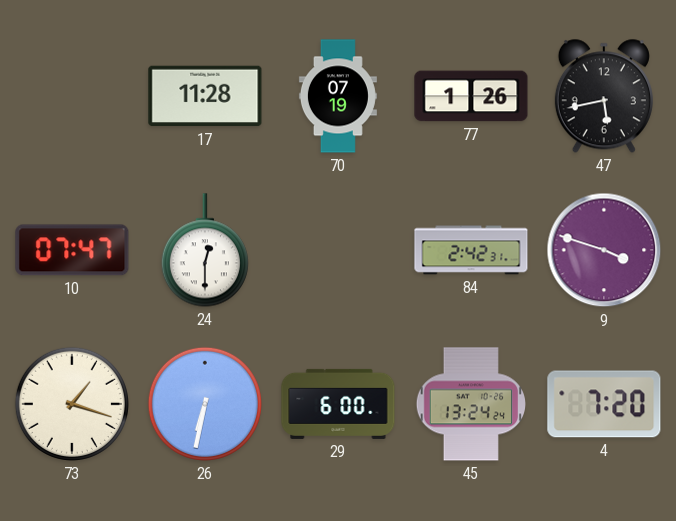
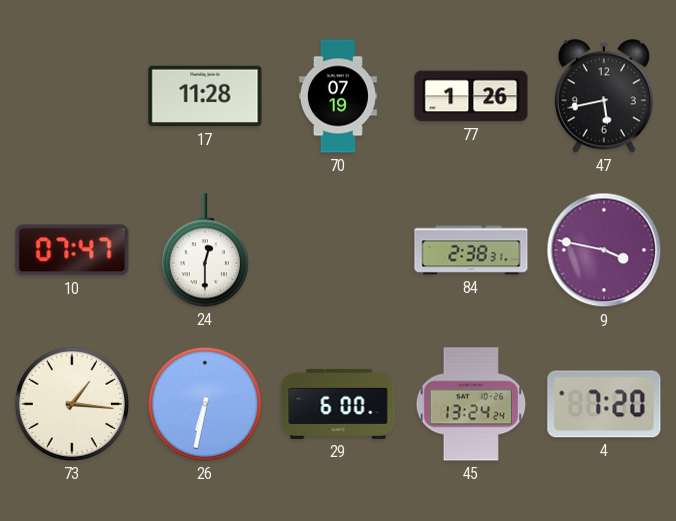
84: 2:42 -> 2:38
9: 3:48 -> 3:47
73: 1:18 -> 1:16
